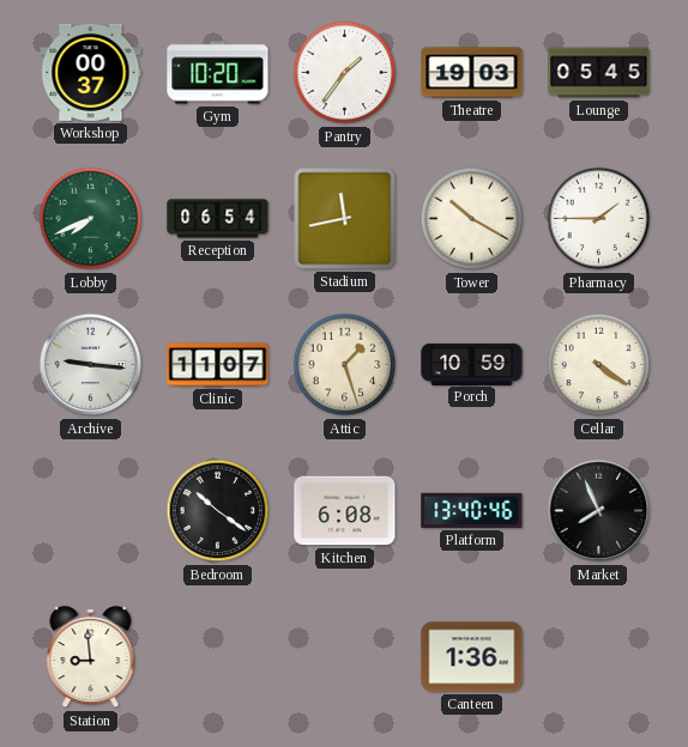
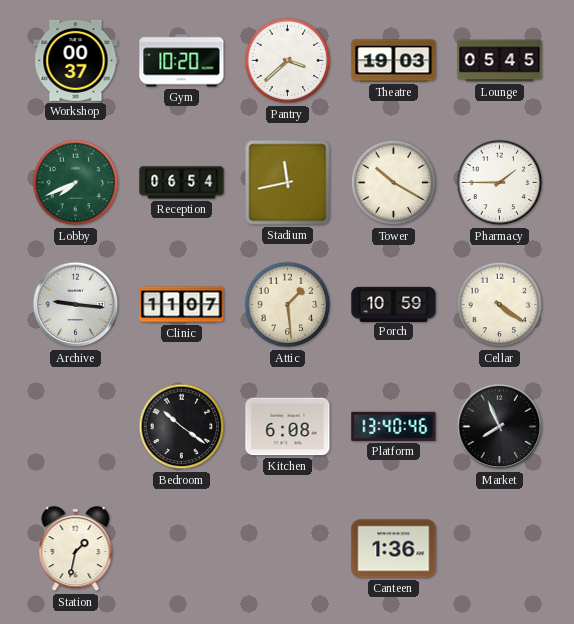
Pantry: 1:36 -> 3:38
Attic: 1:27 -> 1:29
Station: 8:59 -> 1:32
